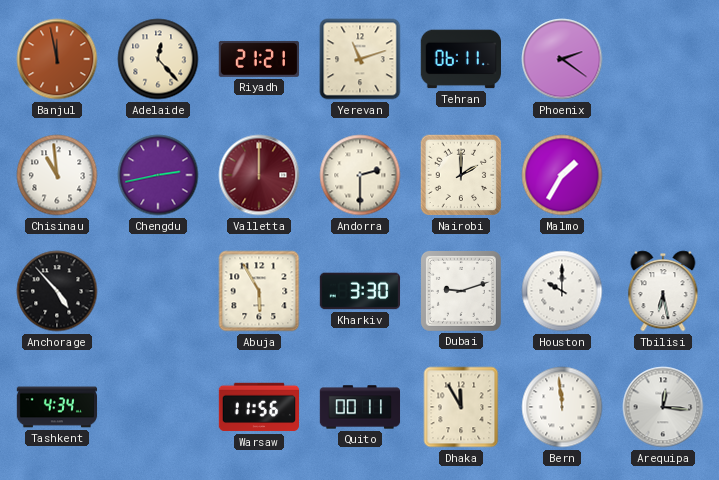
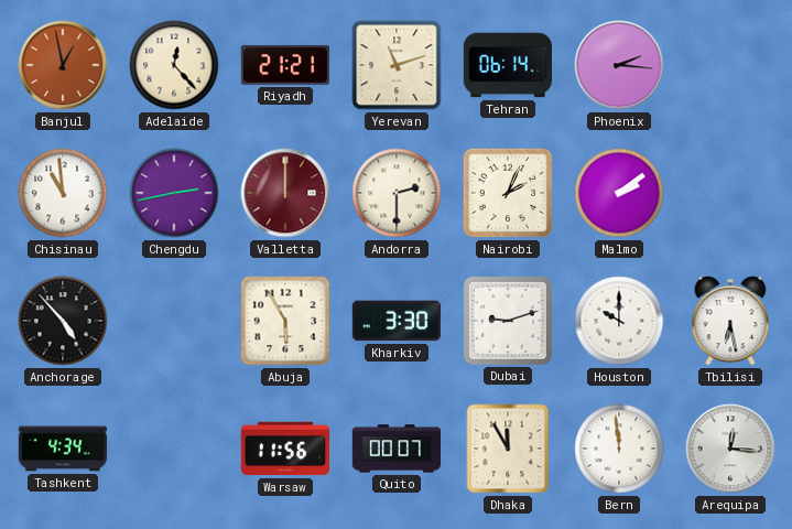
Banjul: 11:58 -> 12:58
Tehran: 06:11 -> 06:14
Phoenix: 2:21 -> 2:16
Nairobi: 2:00 -> 2:04
Malmo: 1:35 -> 2:09
Quito: 00:11 -> 00:07
